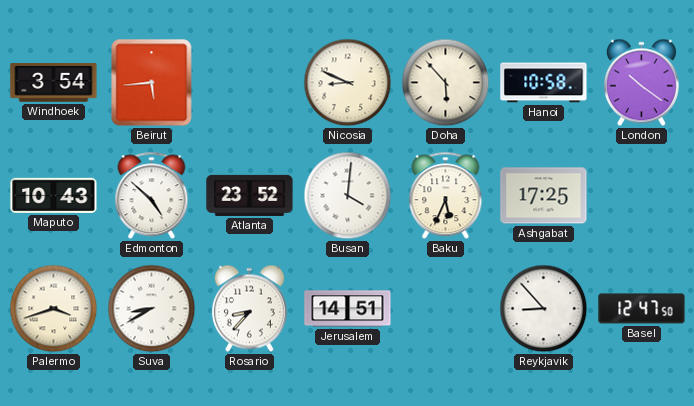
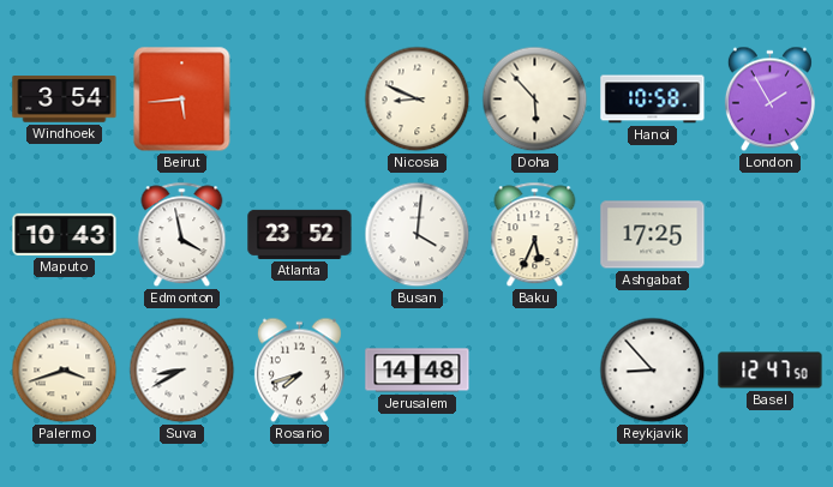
London: 10:21 -> 1:55
Edmonton: 4:52 -> 3:58
Rosario: 8:37 -> 7:42
Jerusalem: 14:51 -> 14:48
